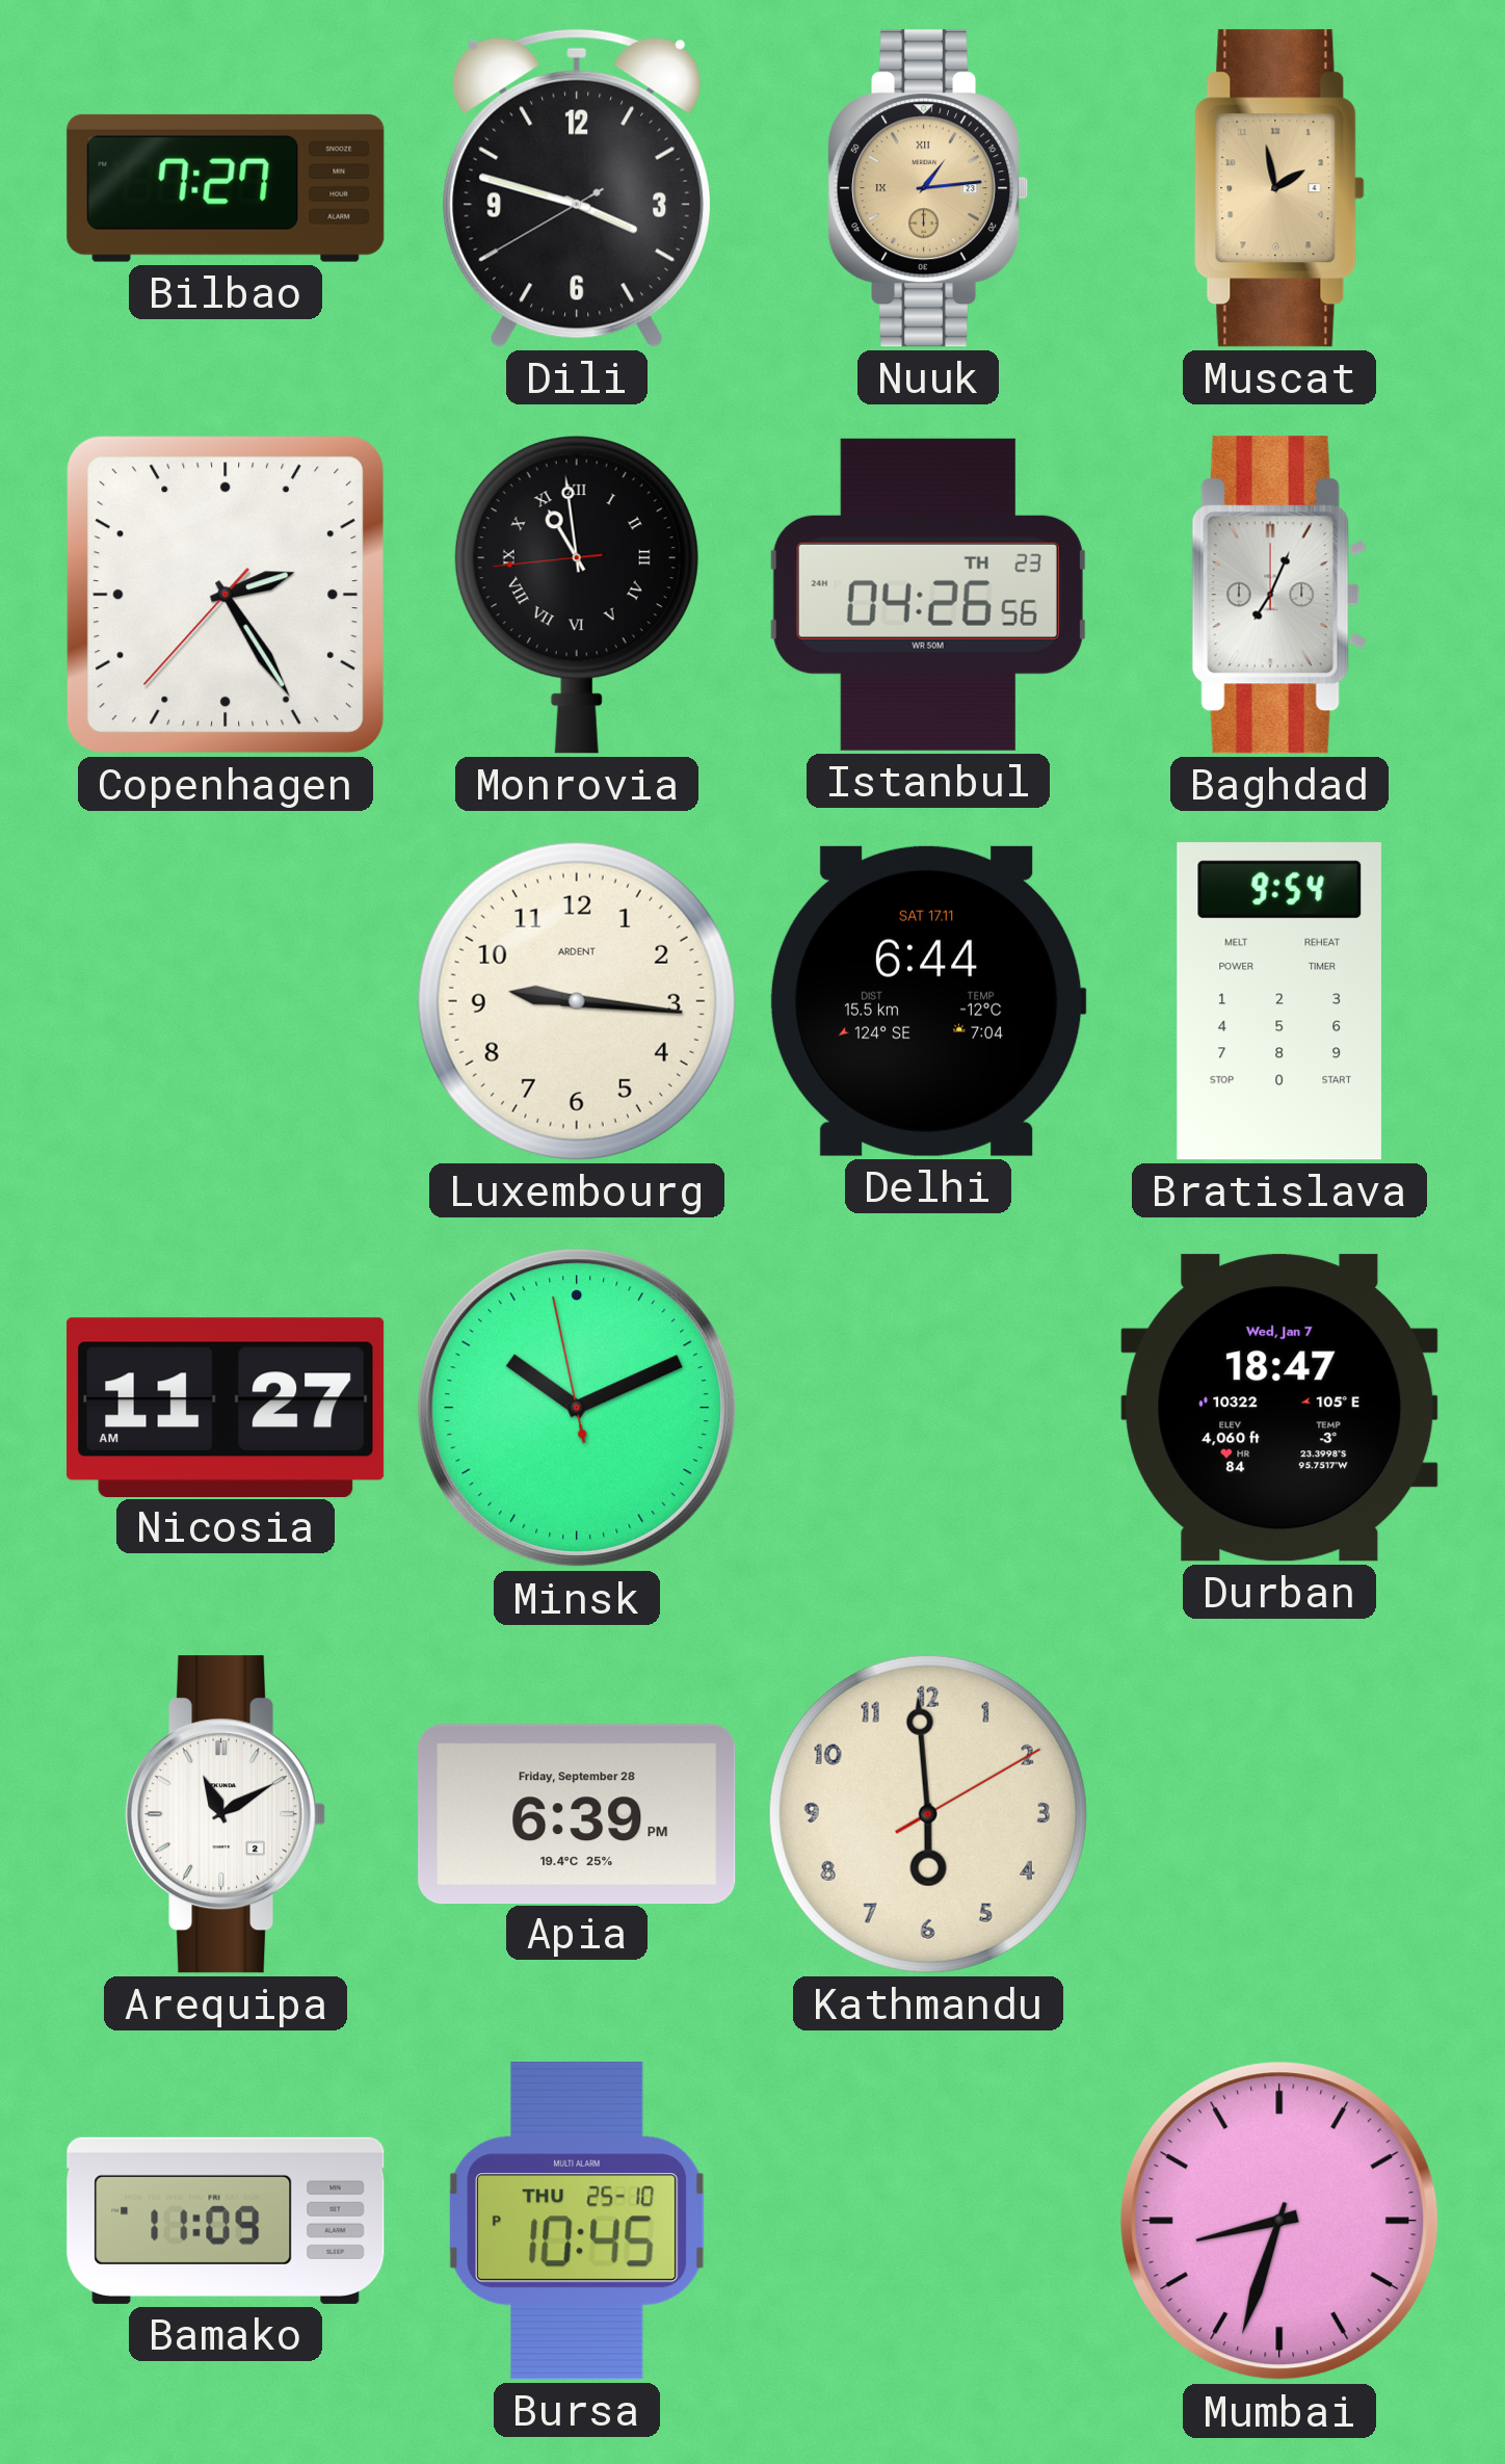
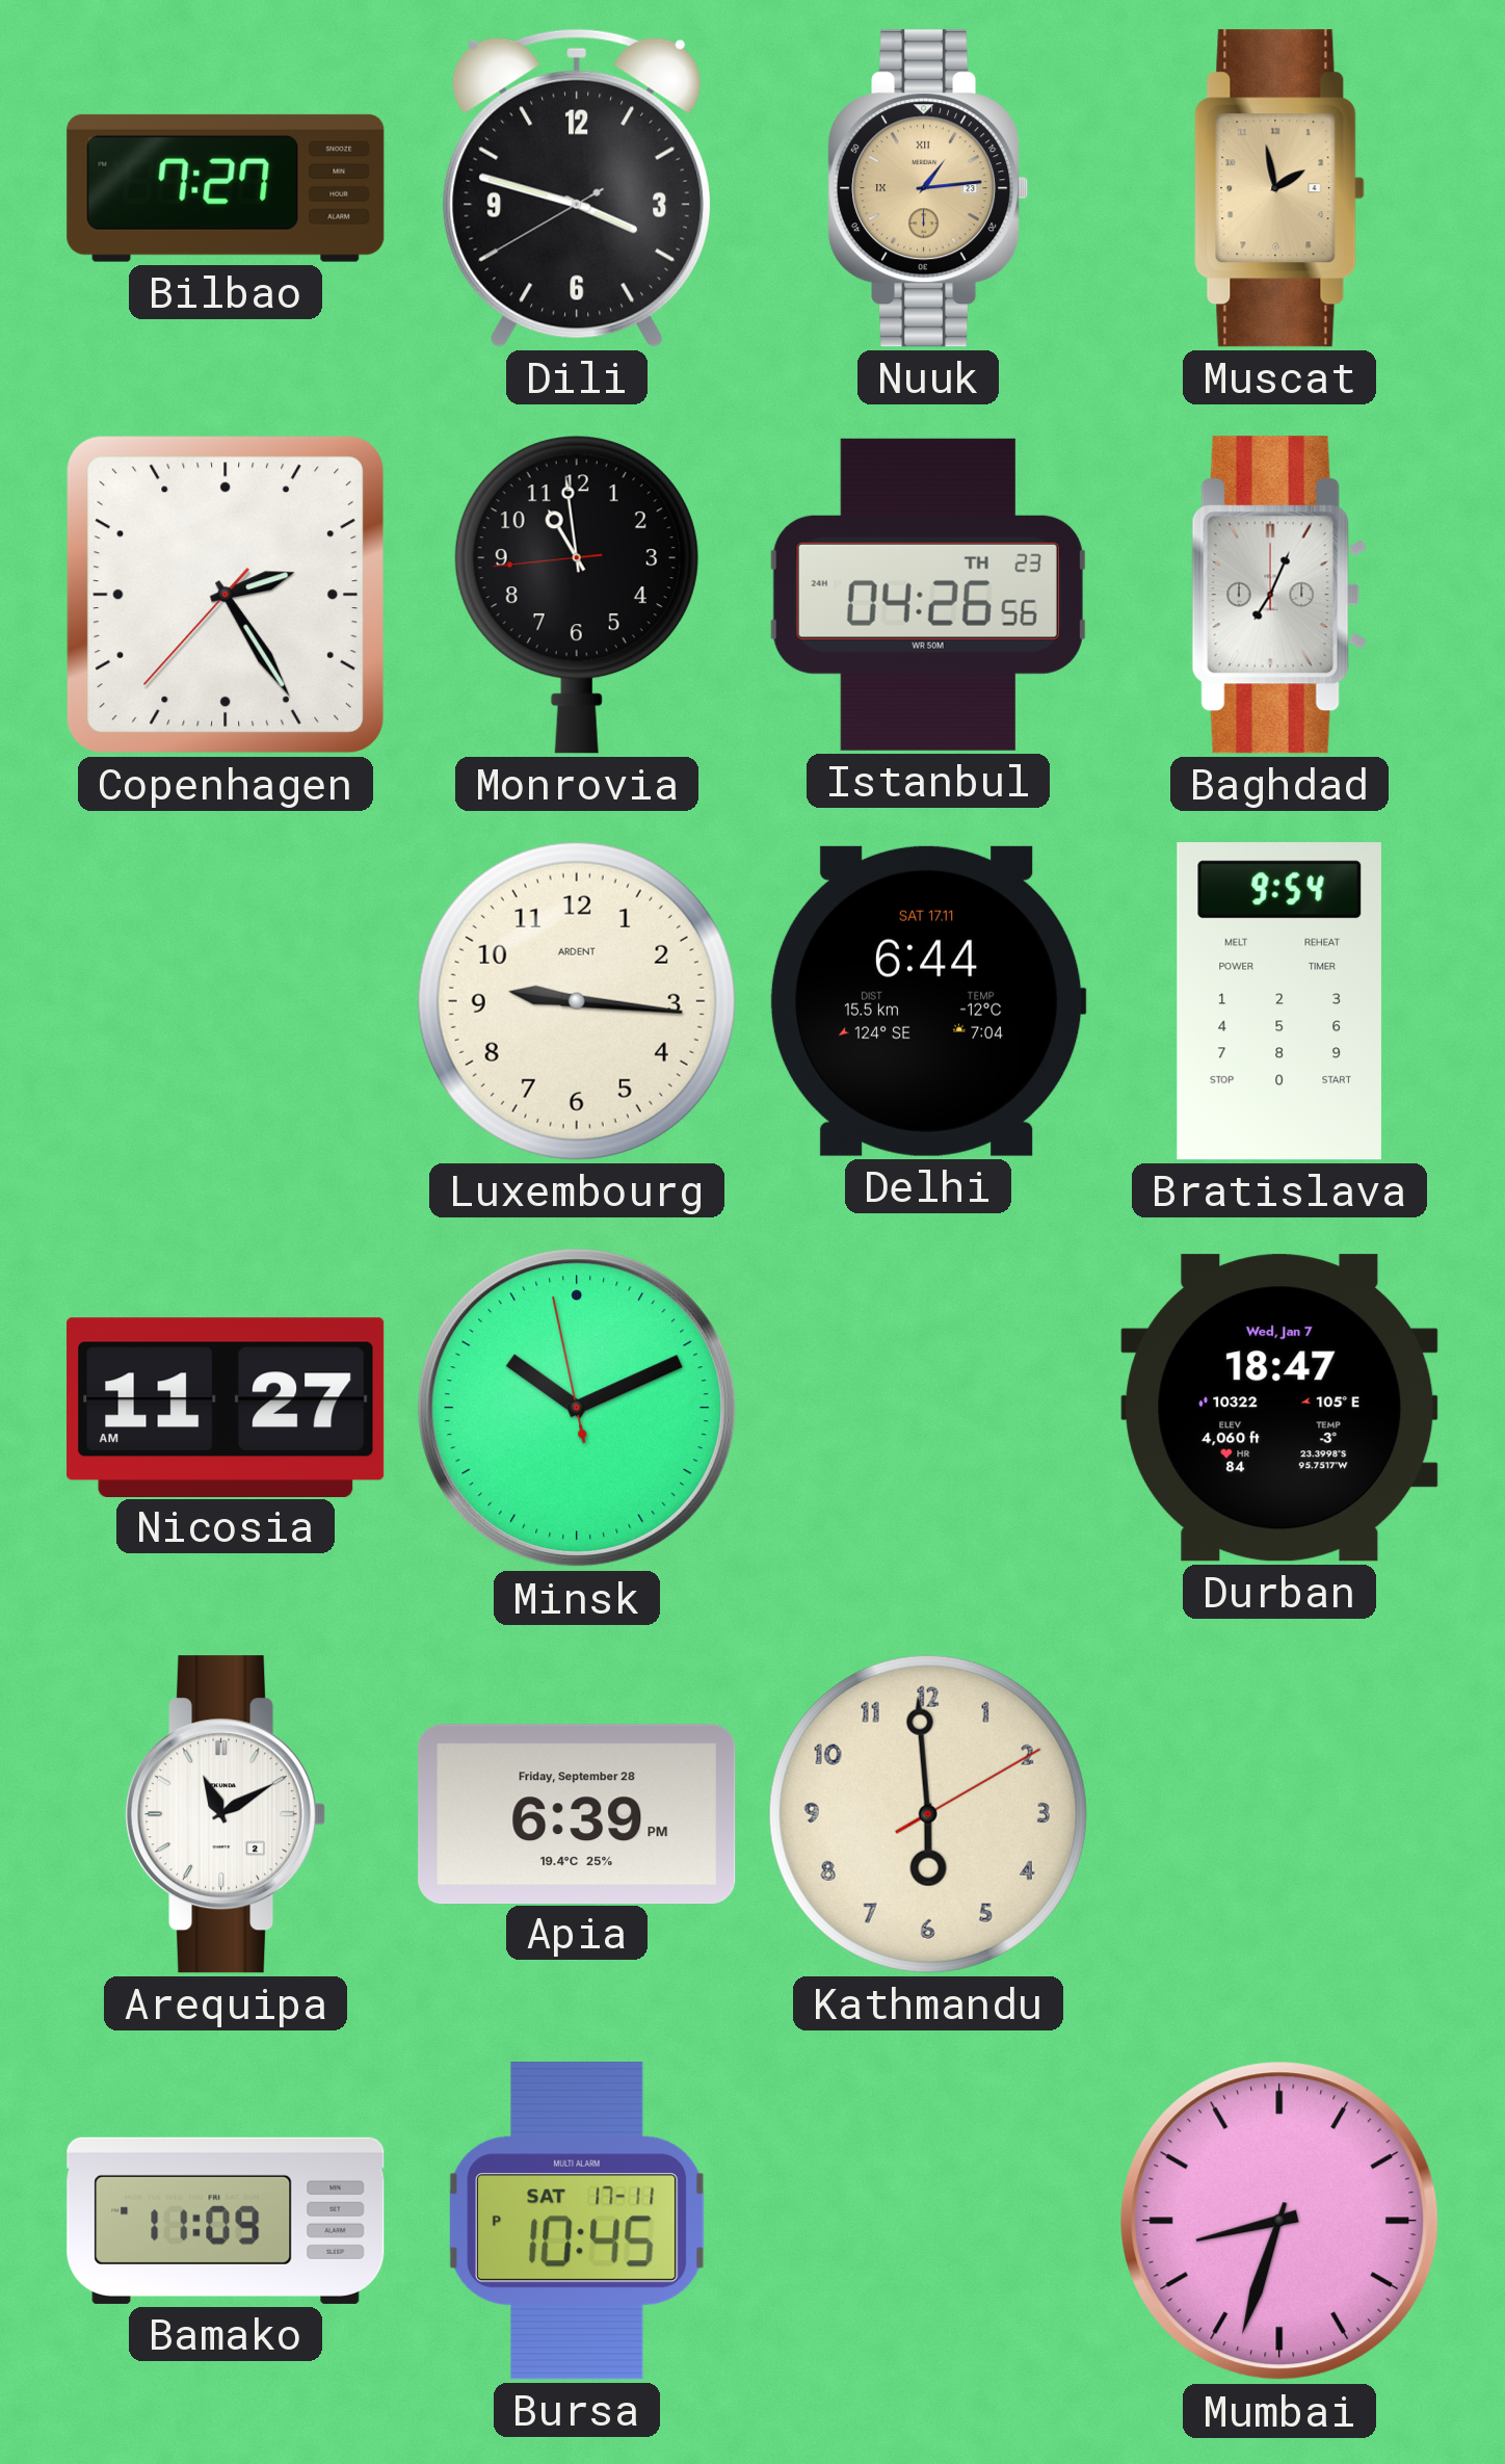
Monrovia numerals: Roman -> Arabic
Bursa date: THU 25-10 -> SAT 17-11
